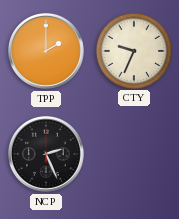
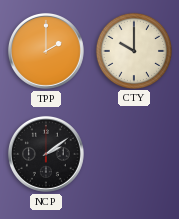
CTY: 9:34 -> 10:00
NCP: 2:26 -> 2:09
